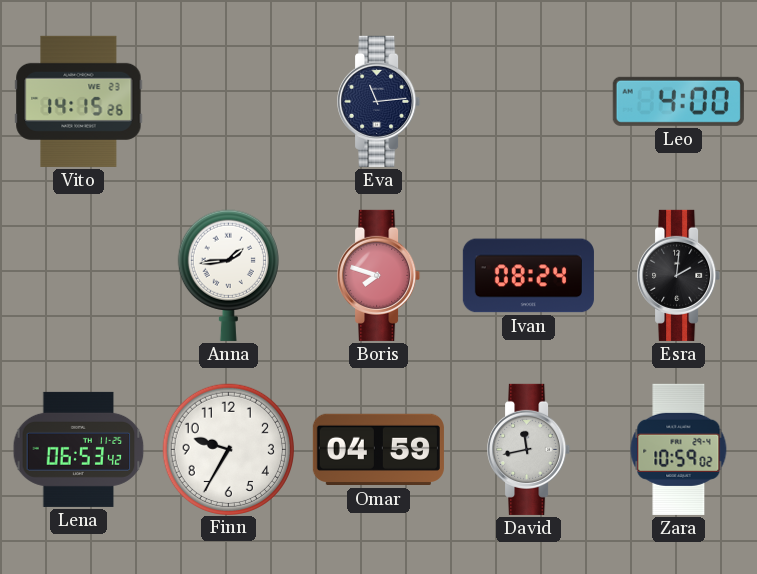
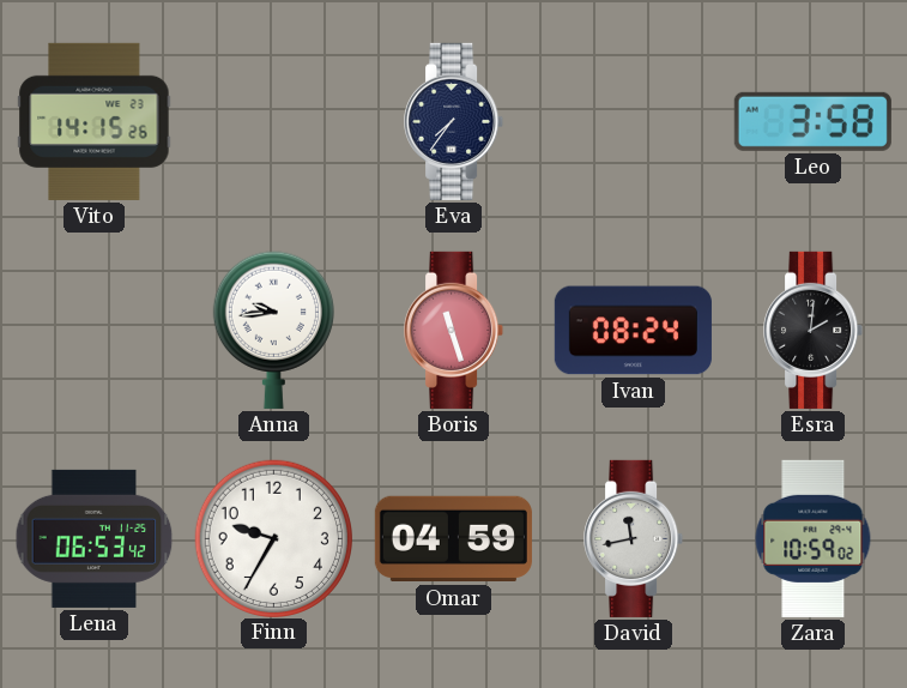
Eva: 11:14 -> 7:36
Leo: 4:00 -> 3:58
Anna: 1:44 -> 9:44
Boris: 7:48 -> 11:27
